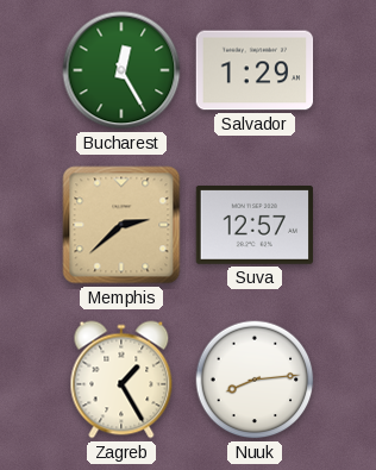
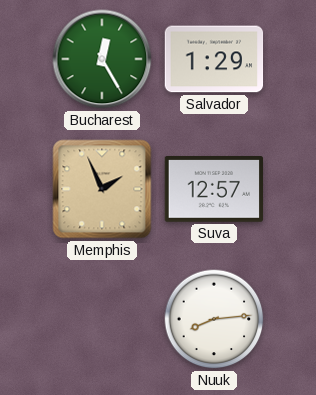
Memphis: 2:38 -> 1:56
Zagreb: 1:25 -> none
